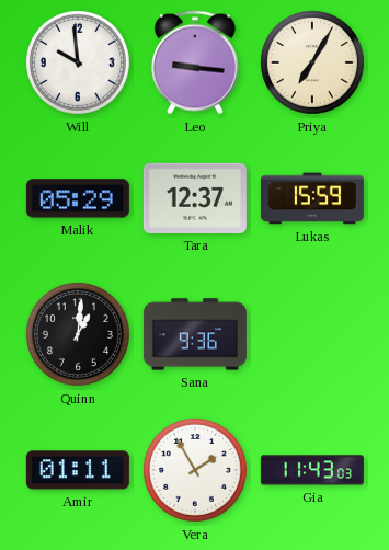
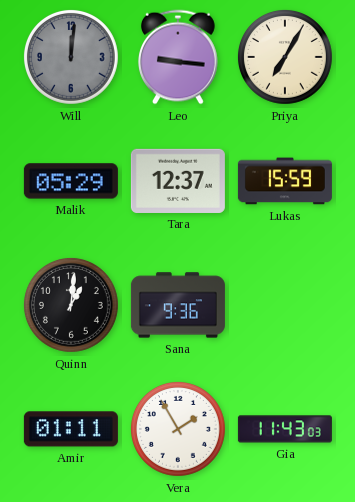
Will: 9:59 -> 12:01
Will dial: white -> grey
